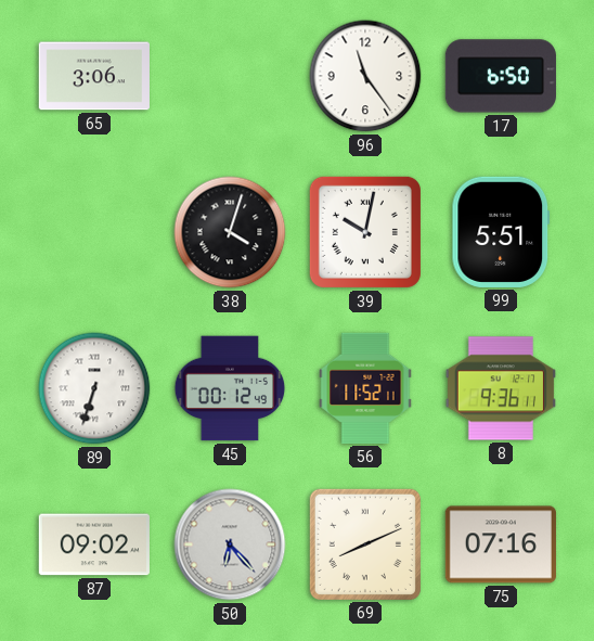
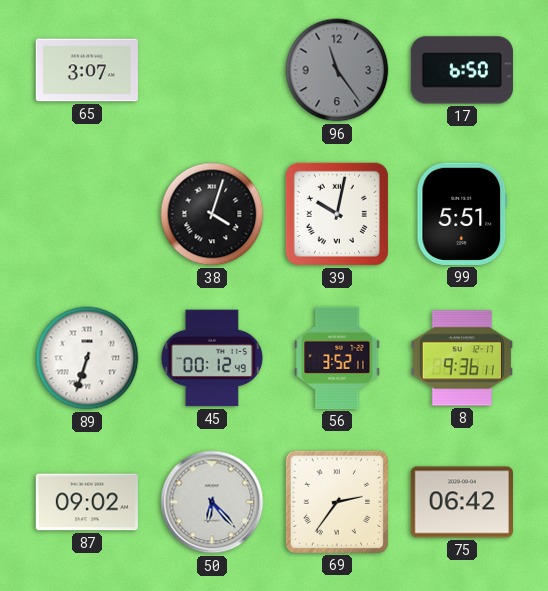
65: 3:06 -> 3:07
96 dial: white -> grey
56: 11:52 -> 3:52
69: 8:11 -> 2:36
75: 07:16 -> 06:42
